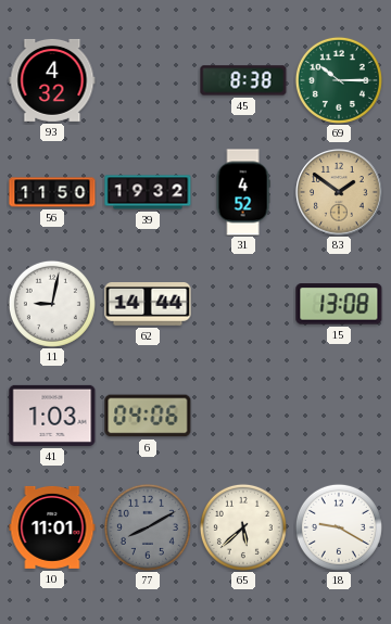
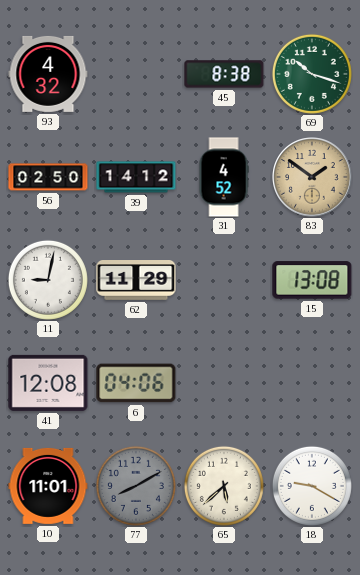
69: 10:15 -> 10:18
56: 11:50 -> 02:50
39: 19:32 -> 14:12
62: 14:44 -> 11:29
41: 1:03 -> 12:08
